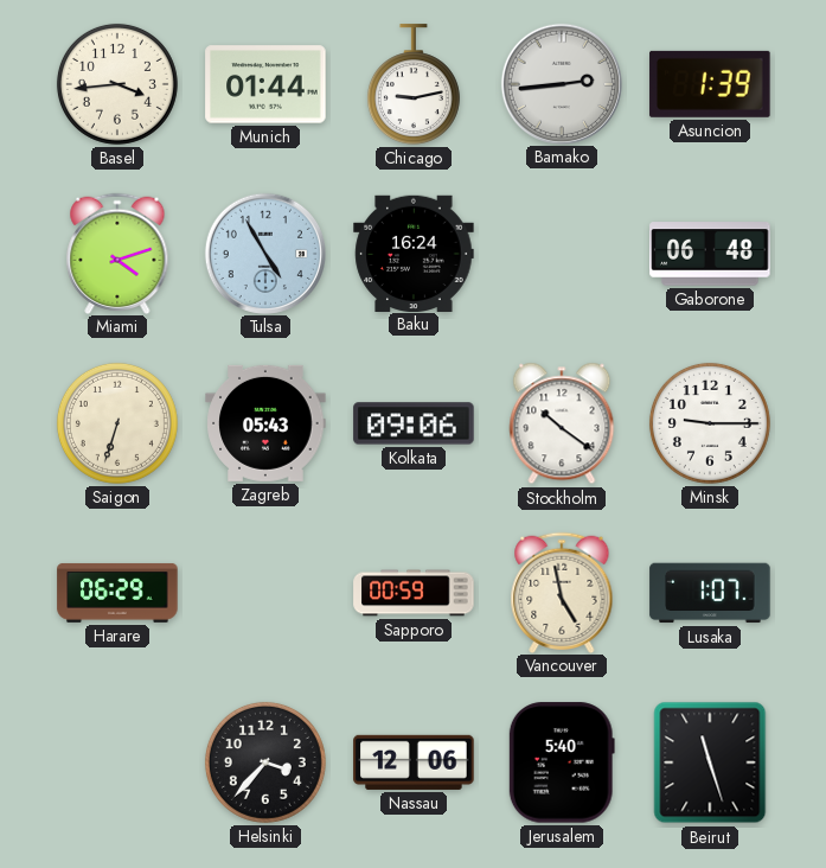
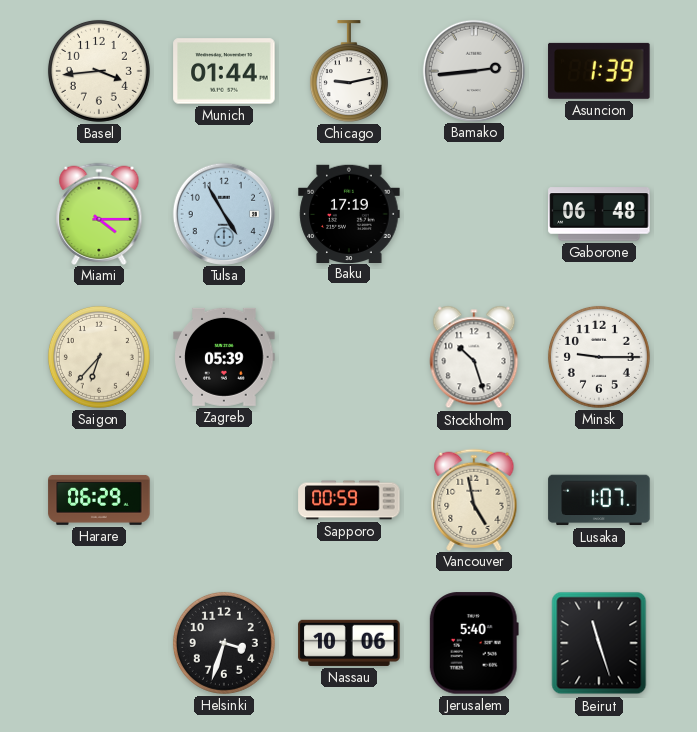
Miami: 4:12 -> 4:15
Baku: 16:24 -> 17:19
Saigon: 6:33 -> 6:37
Zagreb: 05:43 -> 05:39
Kolkata: 09:06 -> none
Stockholm: 10:21 -> 10:27
Helsinki: 3:37 -> 3:33
Nassau: 12:06 -> 10:06
